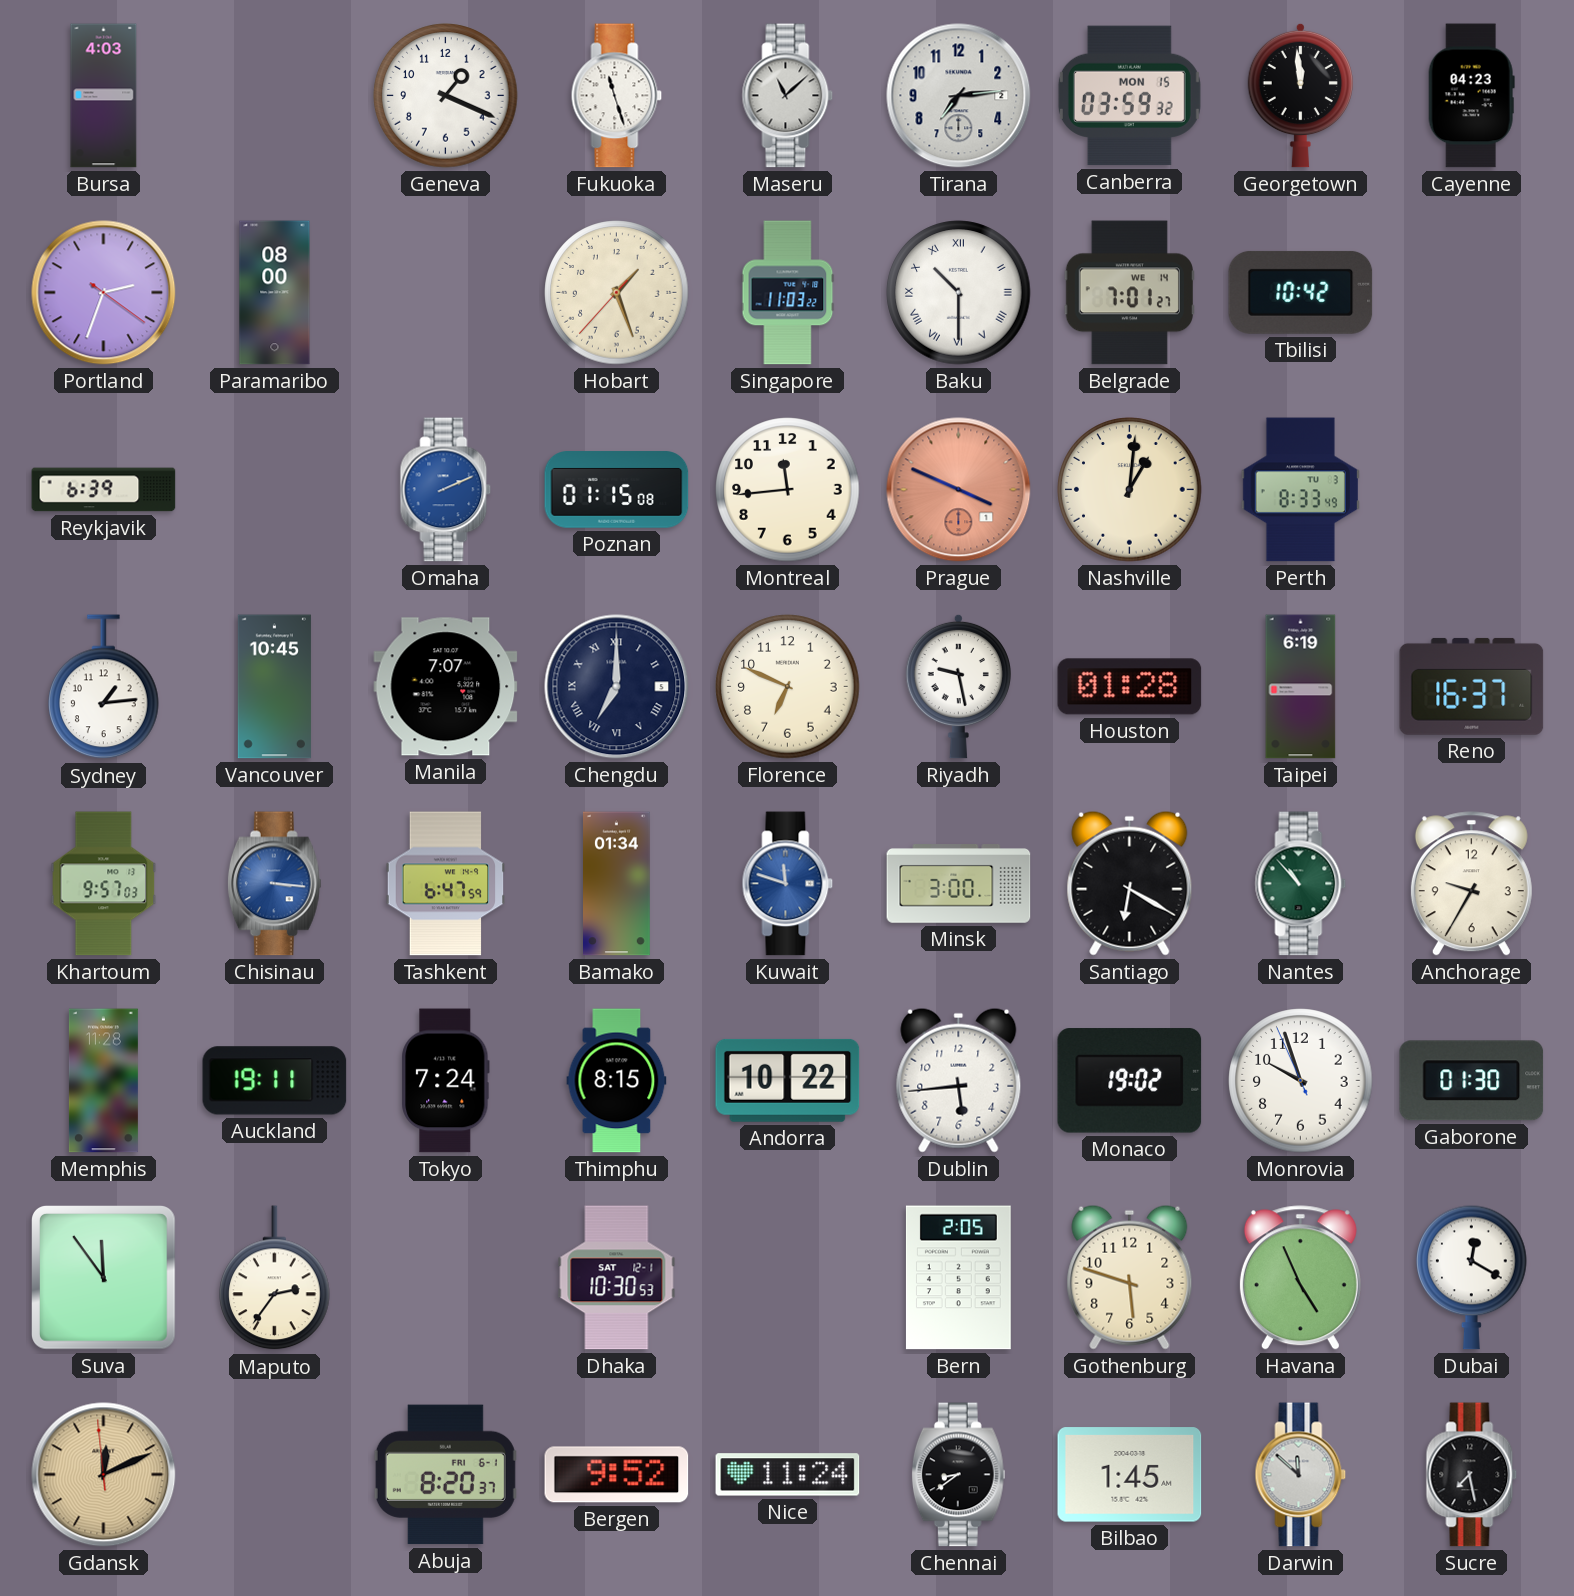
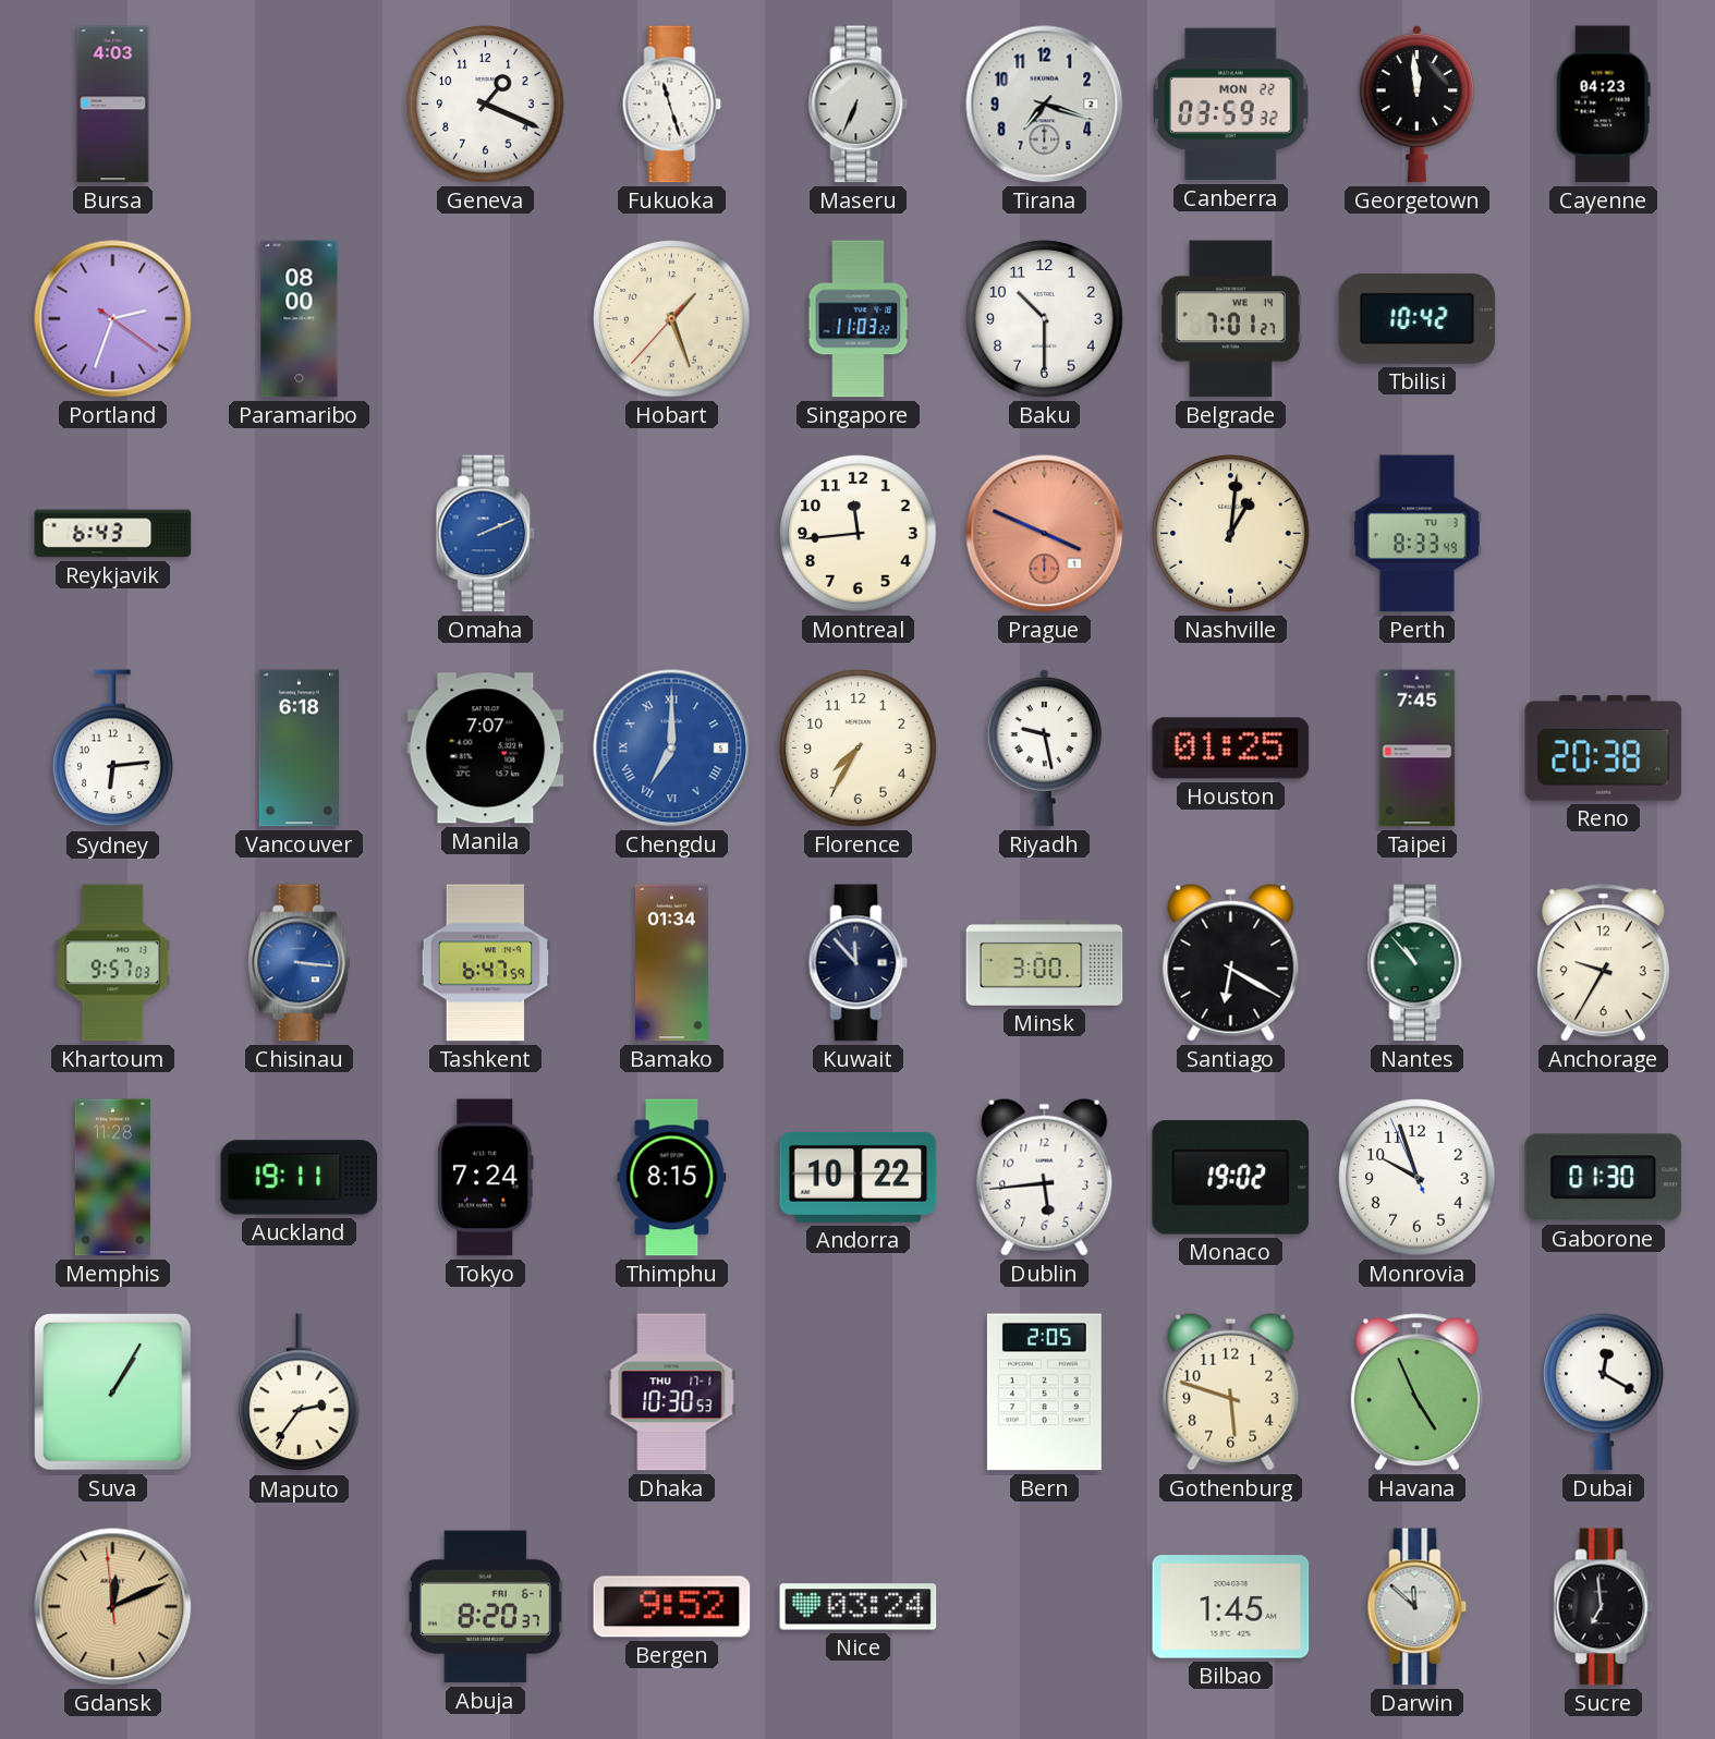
Maseru: 11:08 -> 6:34
Tirana: 7:14 -> 7:18
Canberra date: MON 15 -> MON 22
Baku numerals: Roman -> Arabic
Reykjavik: 6:39 -> 6:43
Poznan: 01:15 -> none
Sydney: 1:14 -> 6:14
Vancouver: 10:45 -> 6:18
Chengdu dial: navy -> blue
Florence: 6:49 -> 7:35
Houston: 01:28 -> 01:25
Taipei: 6:19 -> 7:45
Reno: 16:37 -> 20:38
Kuwait: 11:48 -> 11:53
Kuwait dial: blue -> navy
Suva: 11:54 -> 1:05
Dhaka date: SAT 12-1 -> THU 17-1
Nice: 11:24 -> 03:24
Chennai: 8:39 -> none
Sucre: 7:28 -> 6:59
